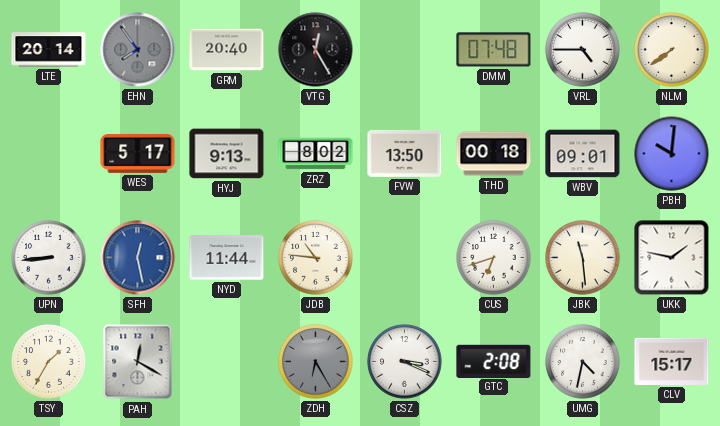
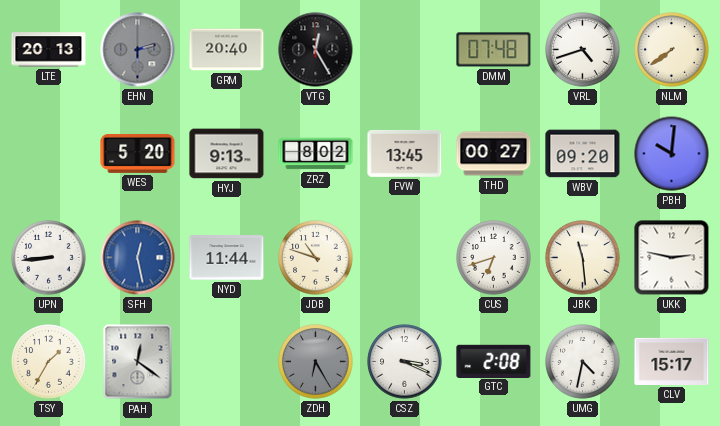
LTE: 20:14 -> 20:13
EHN: 7:54 -> 2:30
VRL: 4:45 -> 4:42
WES: 5:17 -> 5:20
FVW: 13:50 -> 13:45
THD: 00:18 -> 00:27
WBV: 09:01 -> 09:20
JDB: 10:46 -> 10:48
UKK: 1:47 -> 2:47
PAH: 12:20 -> 12:21
